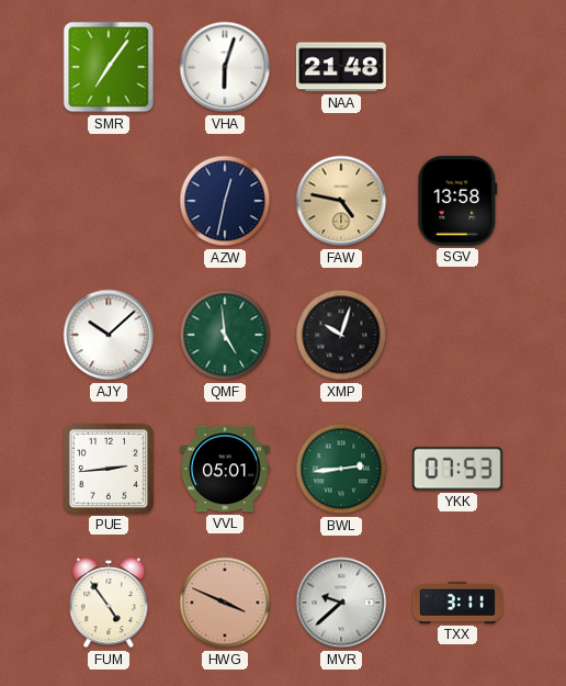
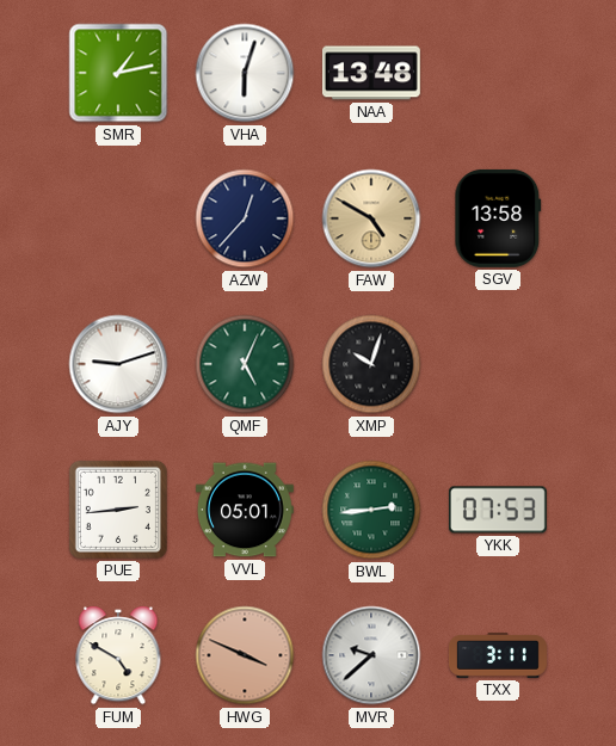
SMR: 7:06 -> 1:13
NAA: 21:48 -> 13:48
AZW: 12:32 -> 12:37
FAW: 4:47 -> 4:50
AJY: 10:08 -> 9:12
QMF: 4:59 -> 5:04
FUM: 4:54 -> 4:50
